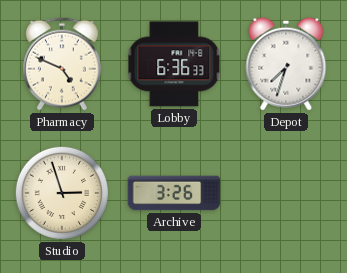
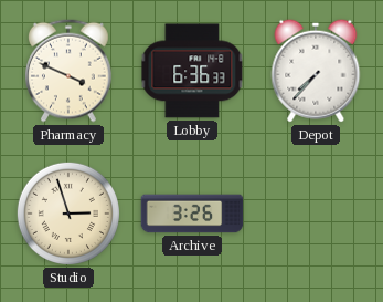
Pharmacy: 4:49 -> 3:49
Depot: 7:33 -> 7:37
